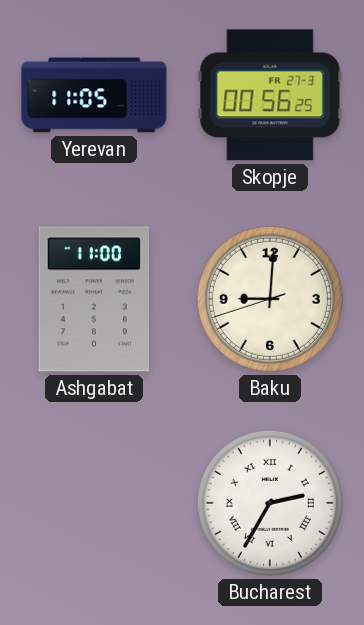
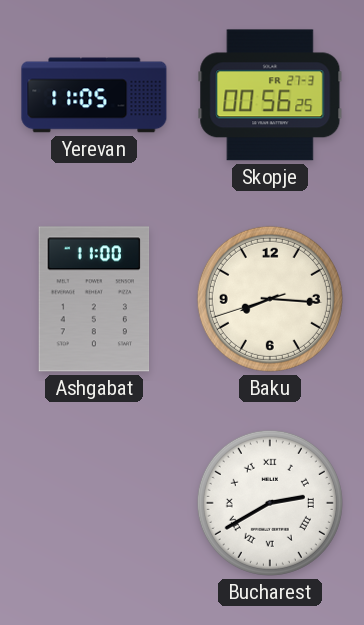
Baku: 9:00 -> 8:15
Bucharest: 2:35 -> 2:40
